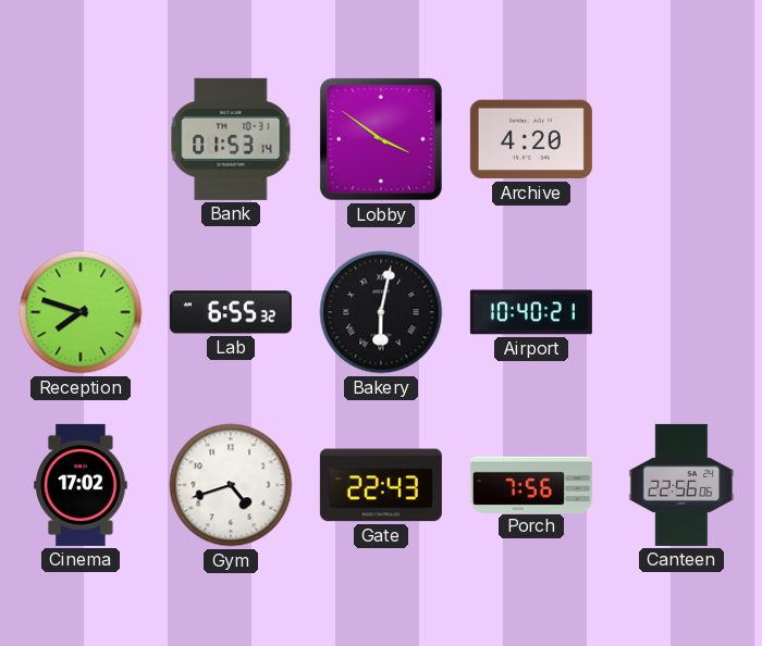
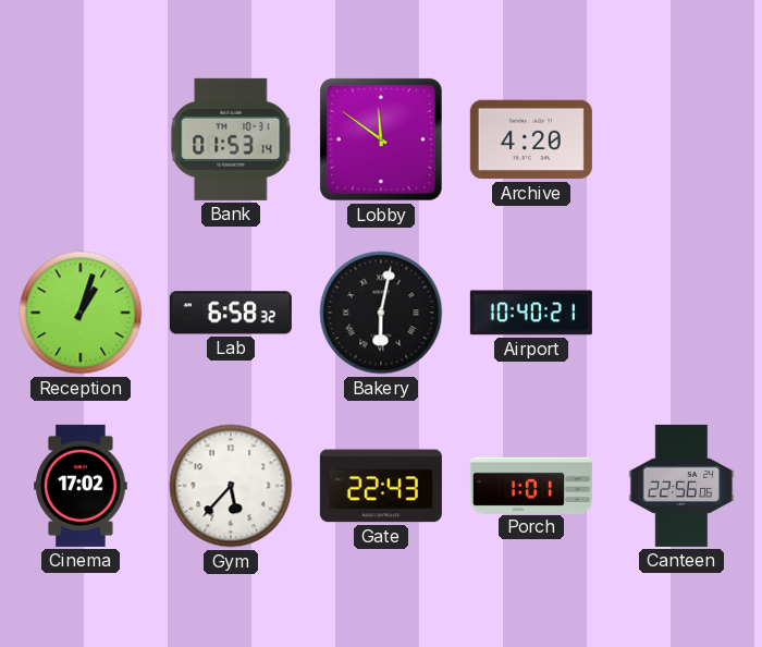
Lobby: 3:51 -> 11:51
Reception: 7:48 -> 1:03
Lab: 6:55 -> 6:58
Gym: 4:42 -> 5:37
Porch: 7:56 -> 1:01
